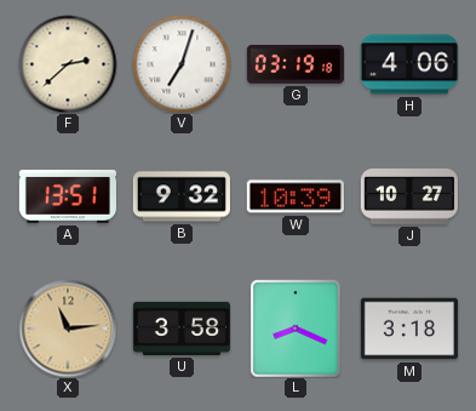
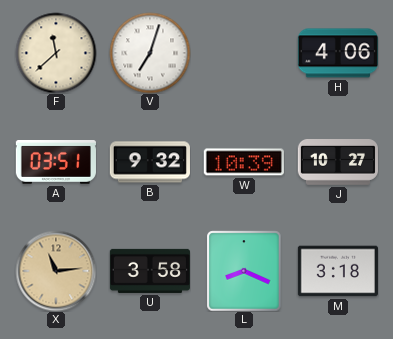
F: 2:38 -> 11:38
G: 03:19 -> none
A: 13:51 -> 03:51
